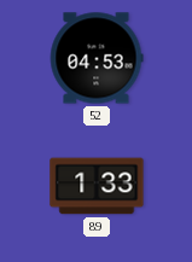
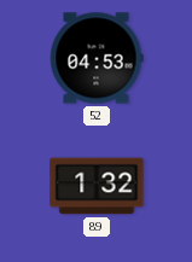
89: 1:33 -> 1:32
